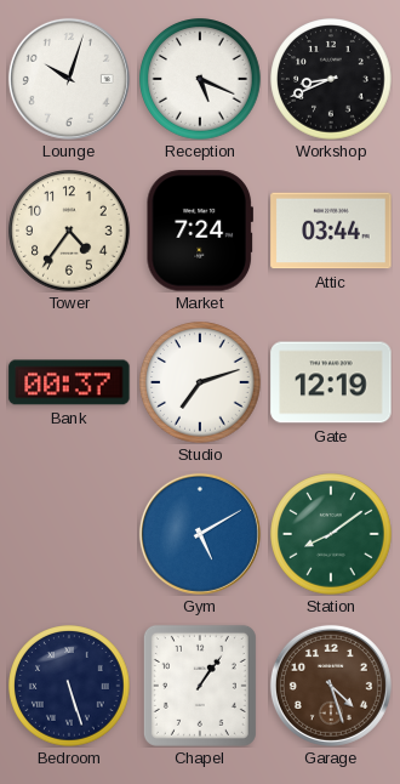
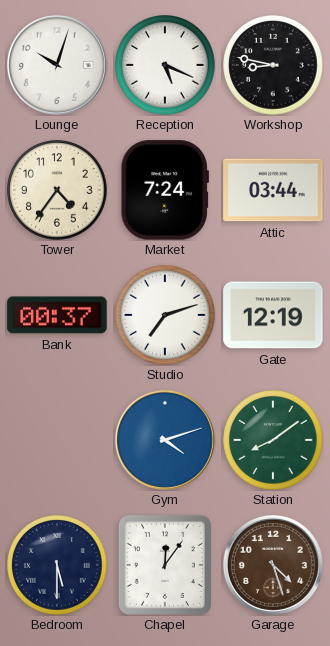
Workshop: 8:41 -> 8:47
Gym: 5:10 -> 4:12
Bedroom: 5:27 -> 5:30
Chapel: 1:06 -> 12:06
